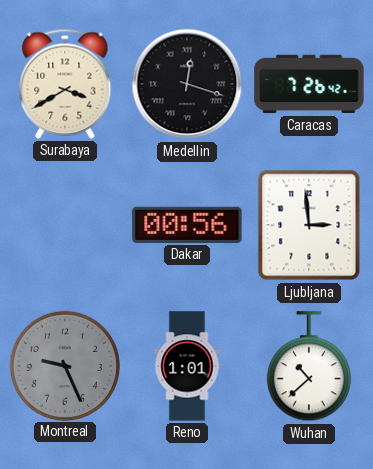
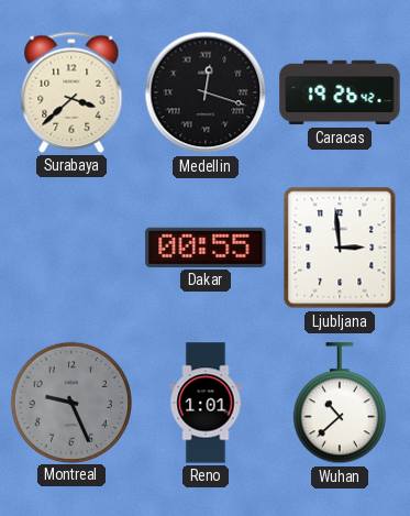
Surabaya: 3:40 -> 3:38
Caracas: 7:26 -> 19:26
Dakar: 00:56 -> 00:55
